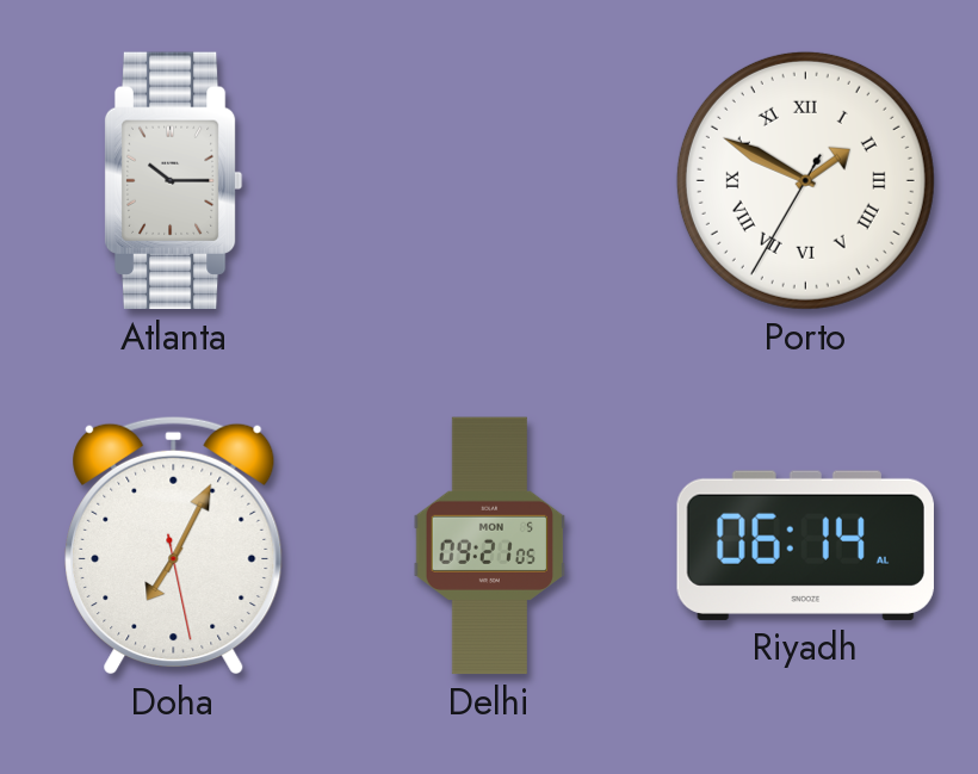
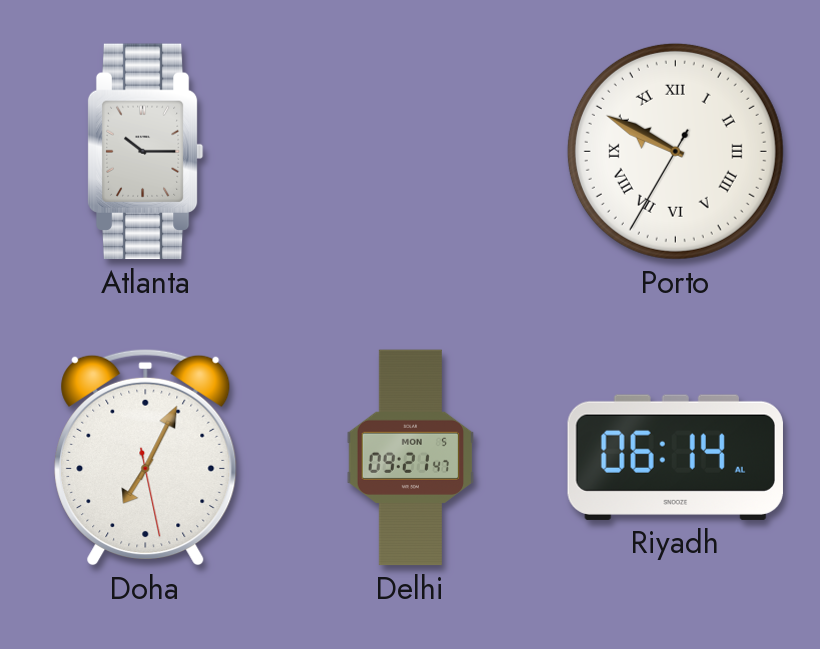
Porto: 1:49 -> 9:49
Delhi: 09:21:05 -> 09:21:47
